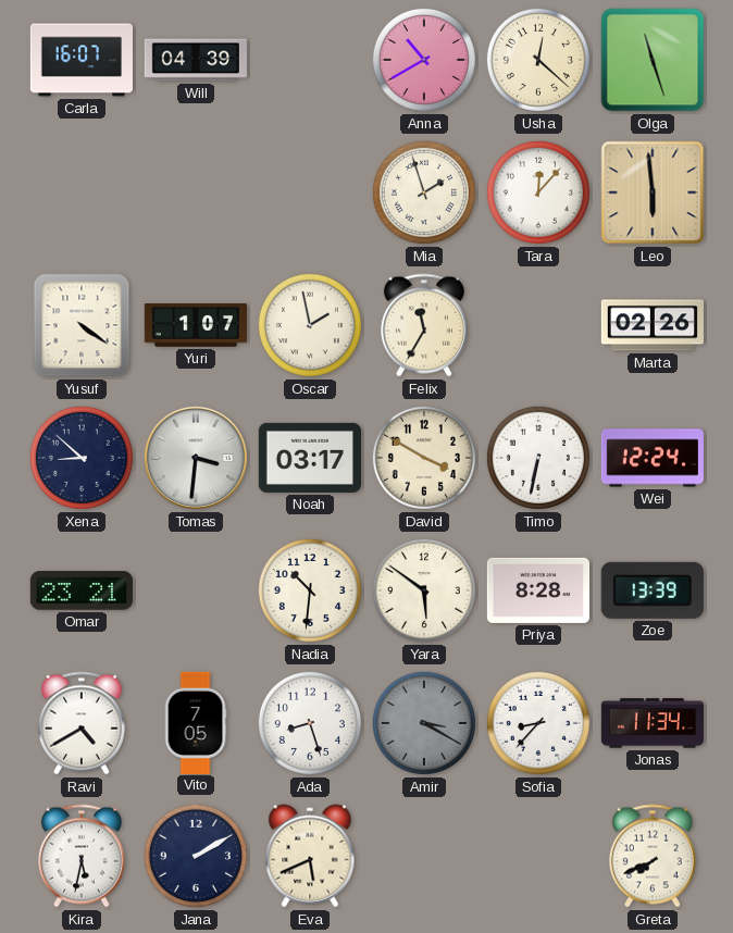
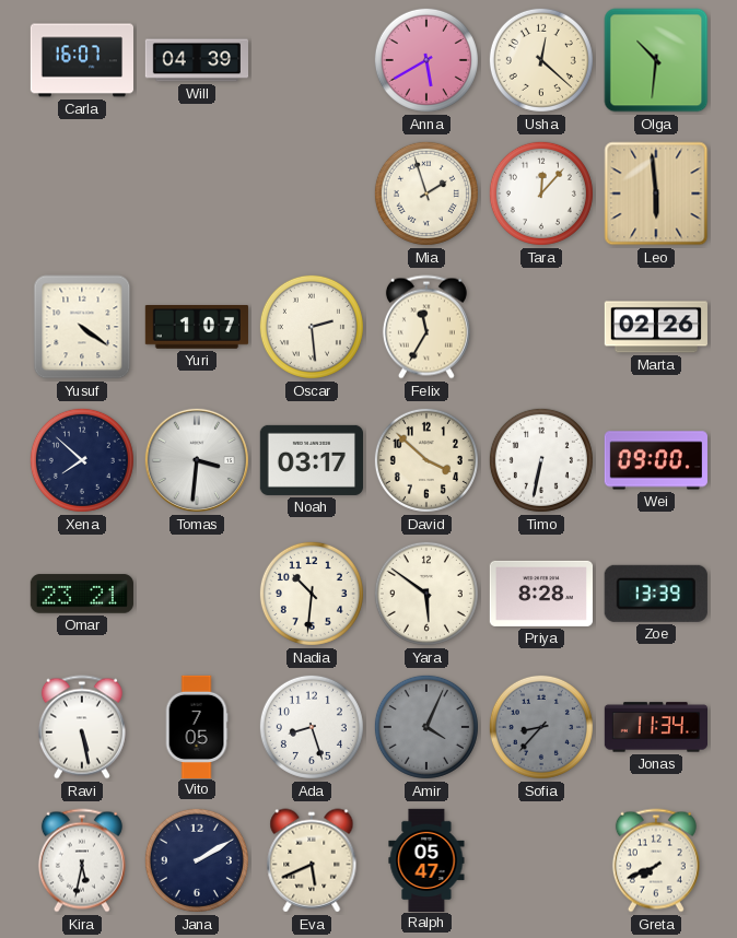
Anna: 10:40 -> 5:40
Olga: 11:27 -> 10:31
Oscar: 1:58 -> 2:29
Xena: 8:52 -> 7:52
David: 3:50 -> 3:52
Wei: 12:24 -> 09:00
Ravi: 4:40 -> 5:28
Amir: 3:20 -> 4:04
Sofia dial: white -> grey
Ralph: none -> 05:47
